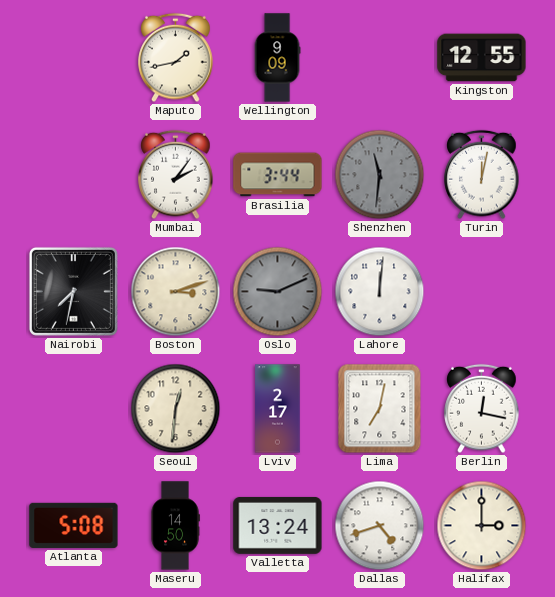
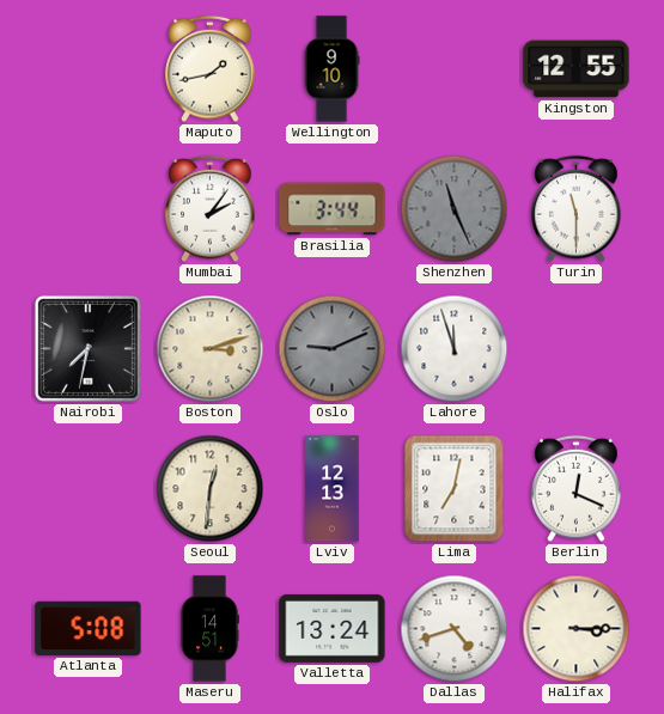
Wellington: 9:09 -> 9:10
Shenzhen: 11:31 -> 11:26
Turin: 12:02 -> 11:30
Lahore: 12:01 -> 11:57
Lviv: 2:17 -> 12:13
Berlin: 12:17 -> 12:19
Maseru: 14:50 -> 14:51
Halifax: 3:00 -> 3:15
